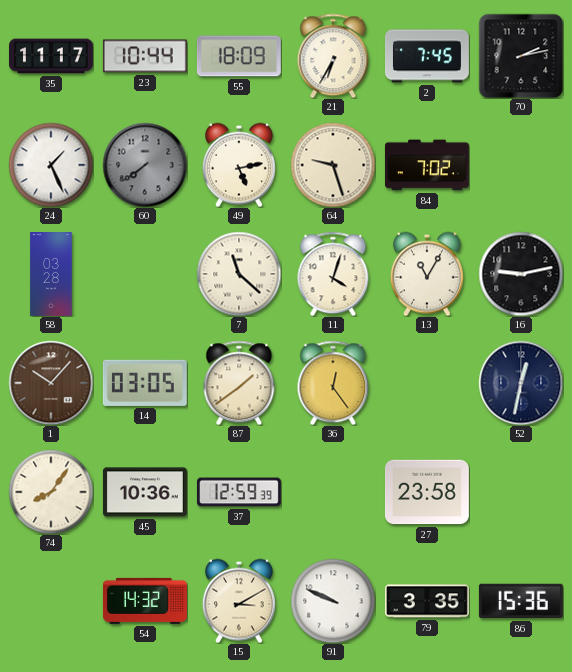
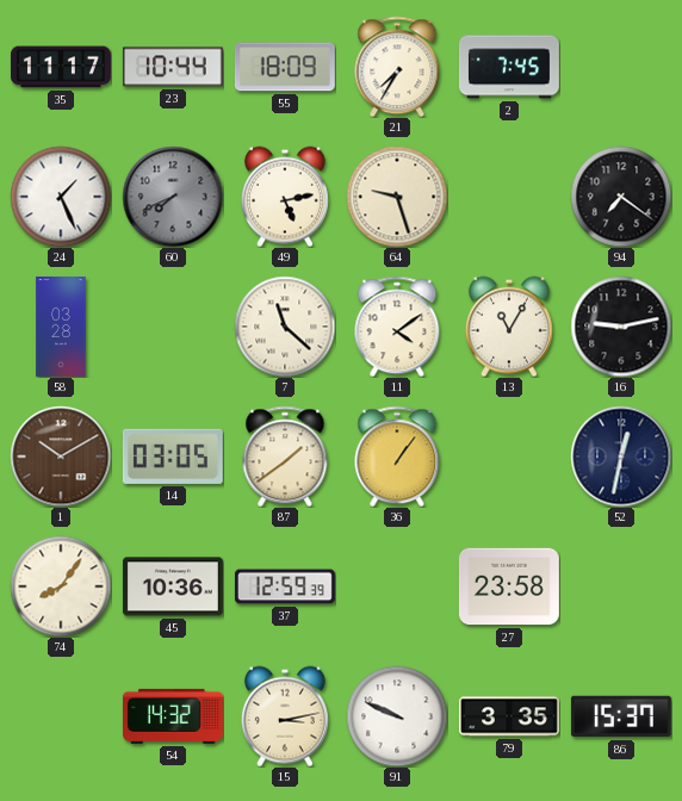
21: 6:35 -> 7:35
70: 2:13 -> none
60: 7:39 -> 7:41
84: 7:02 -> none
94: none -> 7:21
11: 4:03 -> 4:09
1: 10:07 -> 10:10
36: 12:24 -> 1:06
15: 3:10 -> 3:13
86: 15:36 -> 15:37
